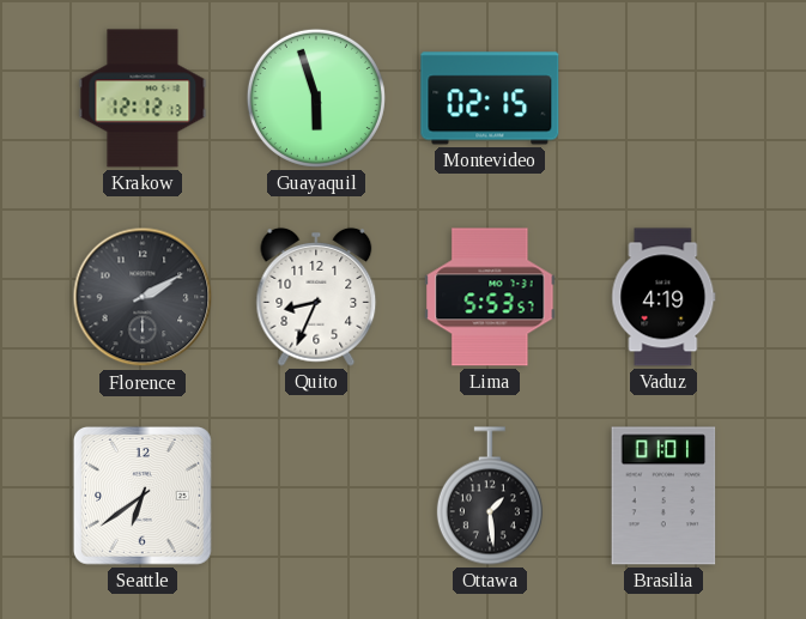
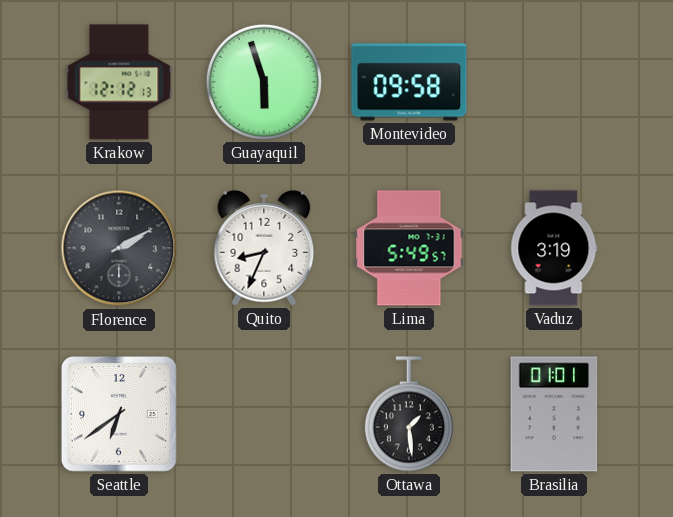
Montevideo: 02:15 -> 09:58
Lima: 5:53 -> 5:49
Vaduz: 4:19 -> 3:19
